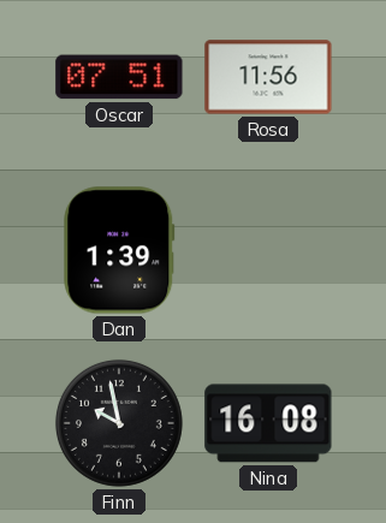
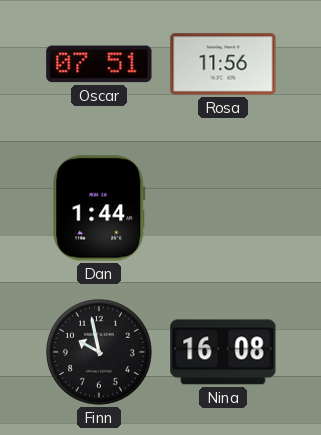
Dan: 1:39 -> 1:44
